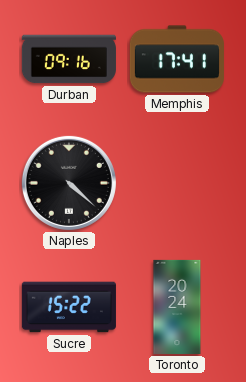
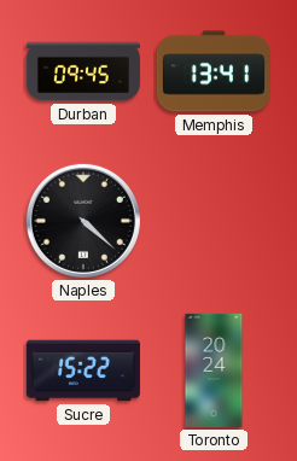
Durban: 09:16 -> 09:45
Memphis: 17:41 -> 13:41
